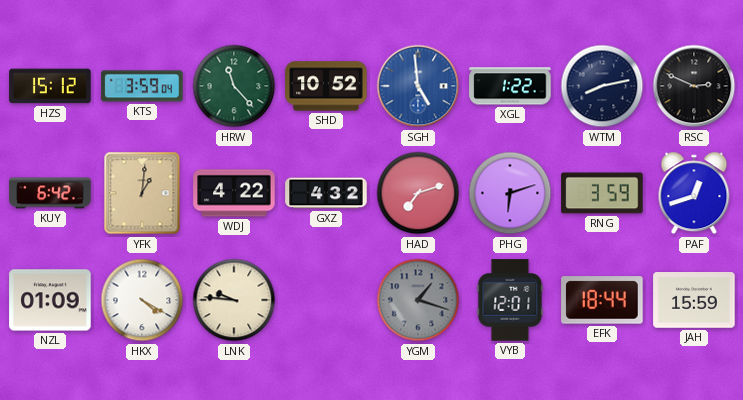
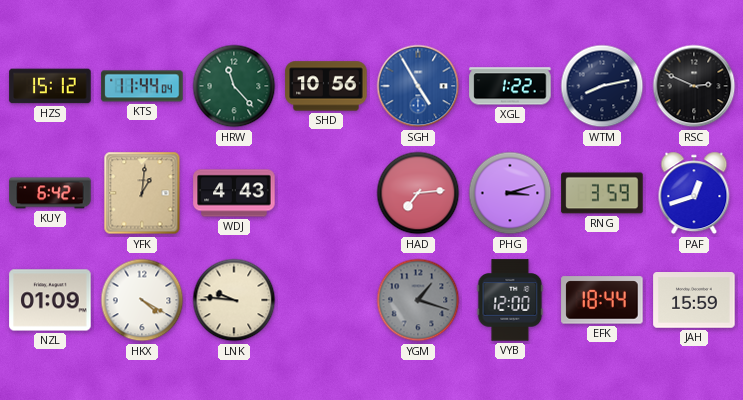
KTS: 3:59 -> 11:44
SHD: 10:52 -> 10:56
SGH: 4:59 -> 4:55
WDJ: 4:22 -> 4:43
GXZ: 4:32 -> none
HAD: 7:12 -> 7:14
PHG: 6:12 -> 3:12
VYB: 12:01 -> 12:00
